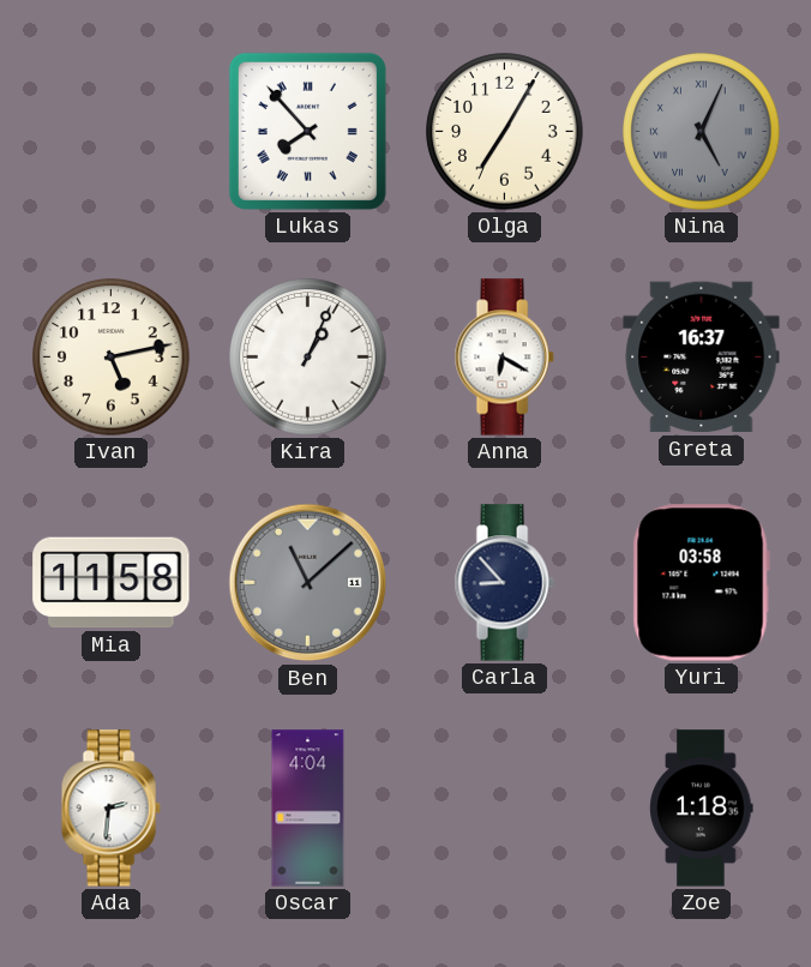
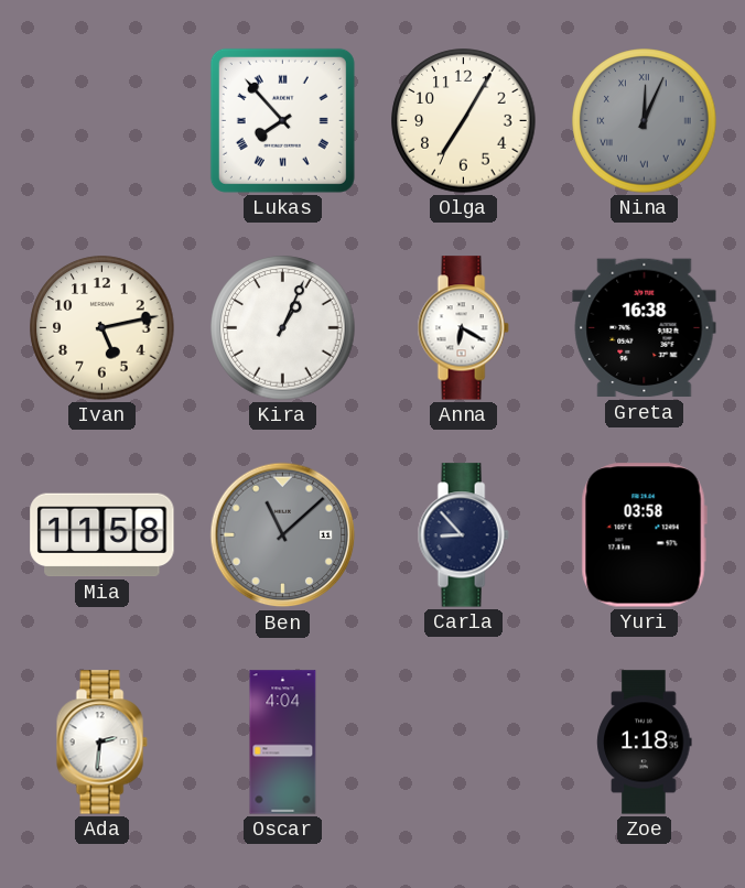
Nina: 5:04 -> 12:04
Greta: 16:37 -> 16:38
